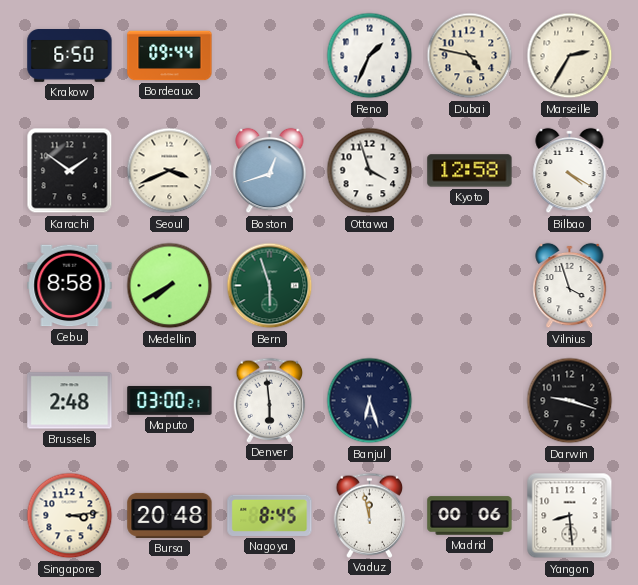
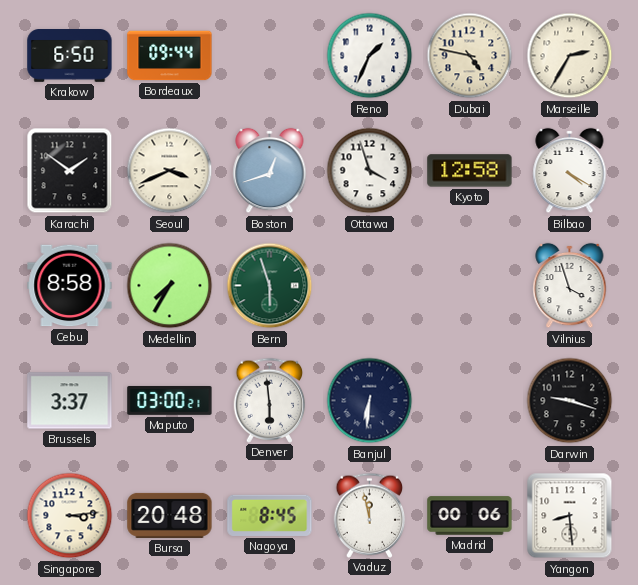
Medellin: 7:40 -> 7:35
Brussels: 2:48 -> 3:37
Banjul: 6:27 -> 6:31
